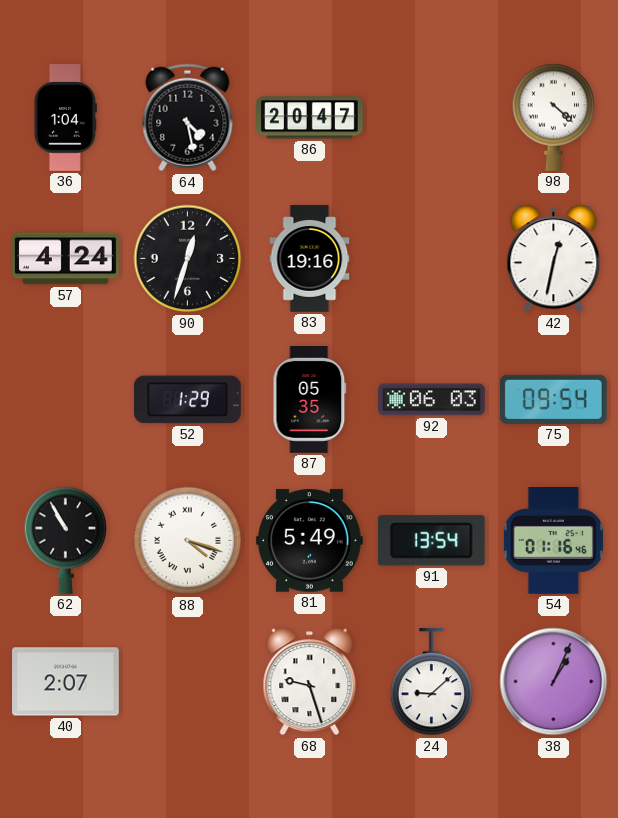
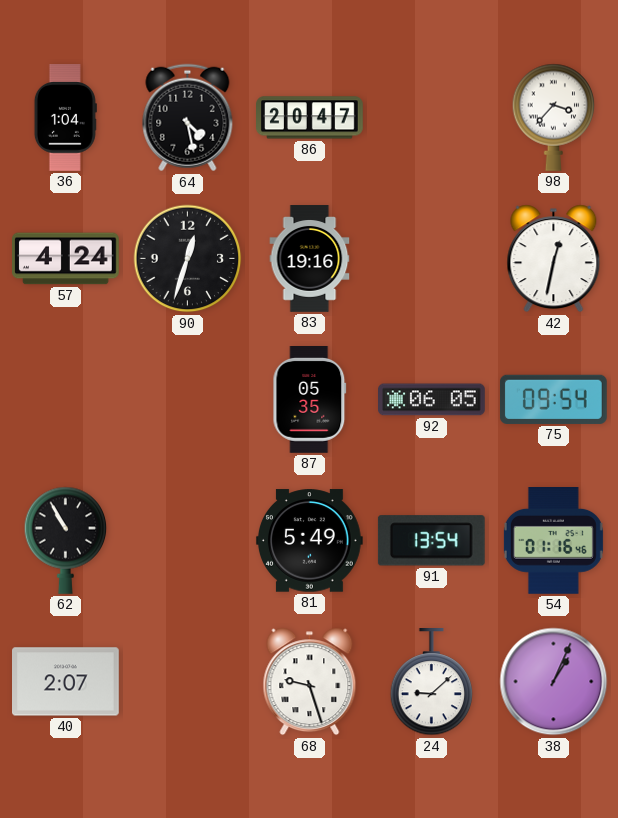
98: 4:22 -> 3:37
52: 1:29 -> none
92: 06:03 -> 06:05
88: 4:18 -> none
